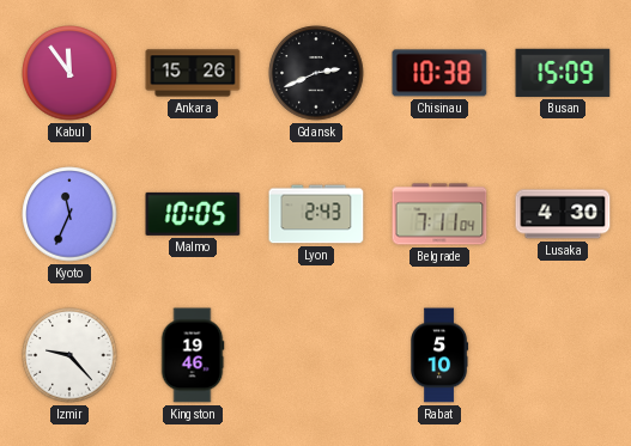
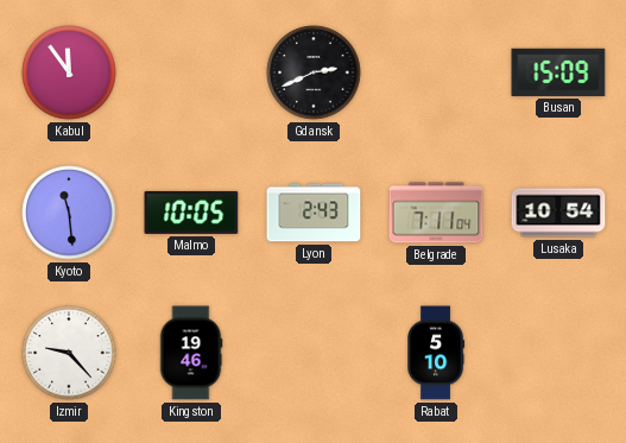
Ankara: 15:26 -> none
Chisinau: 10:38 -> none
Kyoto: 11:34 -> 11:29
Lusaka: 4:30 -> 10:54
